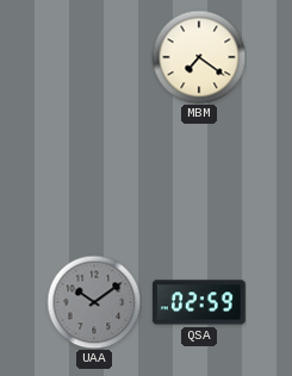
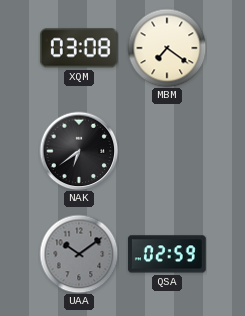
XQM: none -> 03:08
NAK: none -> 6:39
